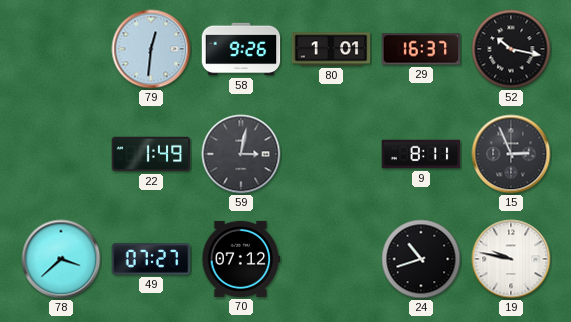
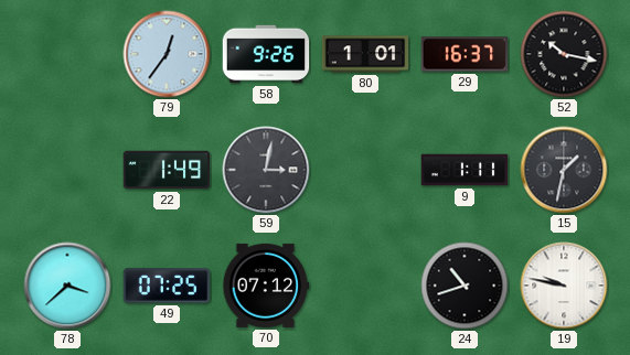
79: 12:31 -> 12:36
9: 8:11 -> 1:11
15: 2:56 -> 1:32
49: 07:27 -> 07:25
